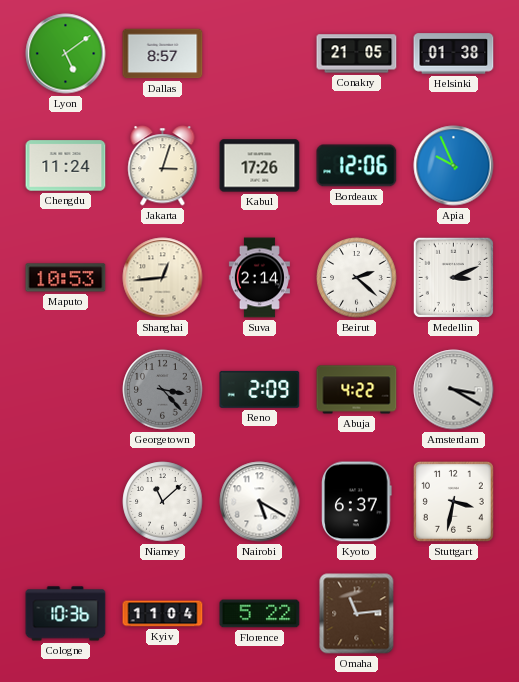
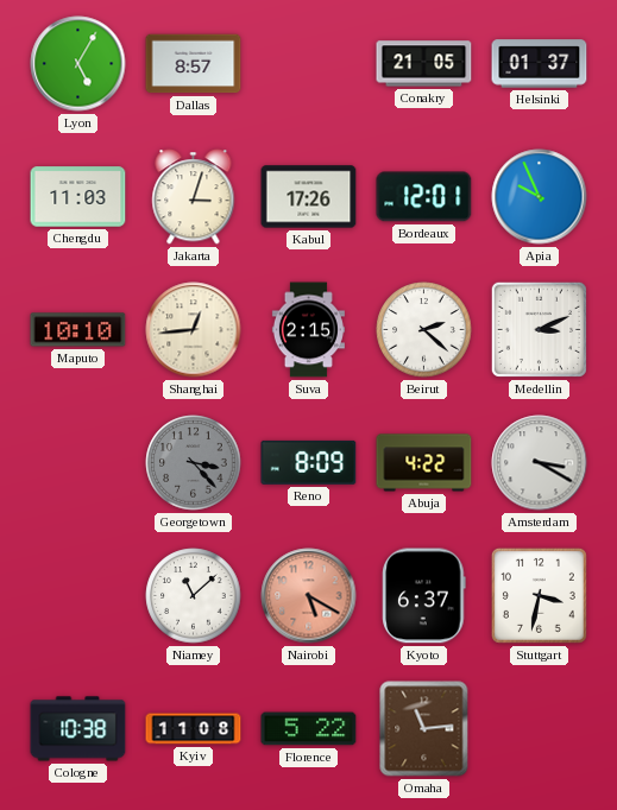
Lyon: 5:09 -> 5:05
Helsinki: 01:38 -> 01:37
Chengdu: 11:24 -> 11:03
Bordeaux: 12:06 -> 12:01
Maputo: 10:53 -> 10:10
Suva: 2:14 -> 2:15
Reno: 2:09 -> 8:09
Nairobi dial: white -> salmon
Cologne: 10:36 -> 10:38
Kyiv: 11:04 -> 11:08
